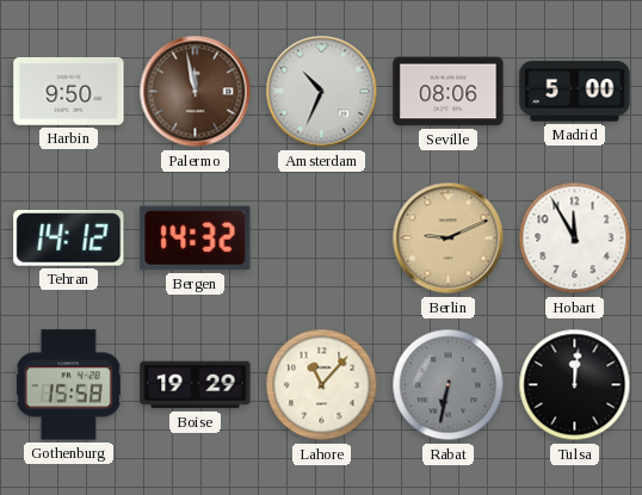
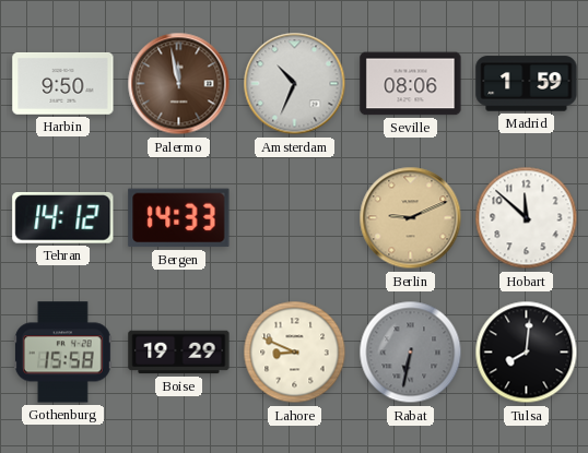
Madrid: 5:00 -> 1:59
Bergen: 14:32 -> 14:33
Hobart: 11:55 -> 11:52
Lahore: 11:07 -> 8:49
Tulsa: 12:01 -> 8:01
